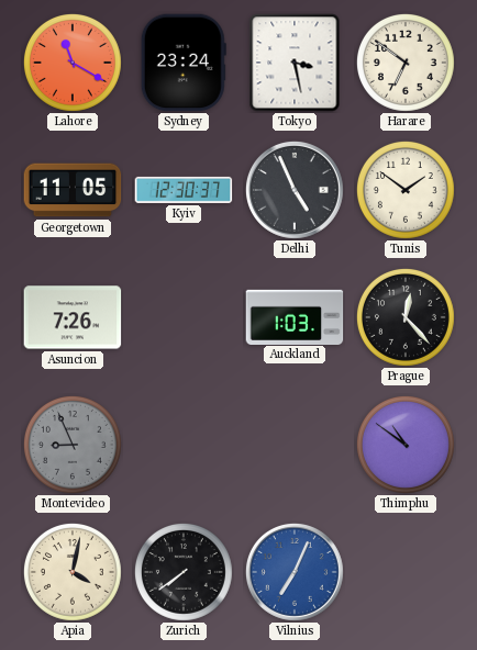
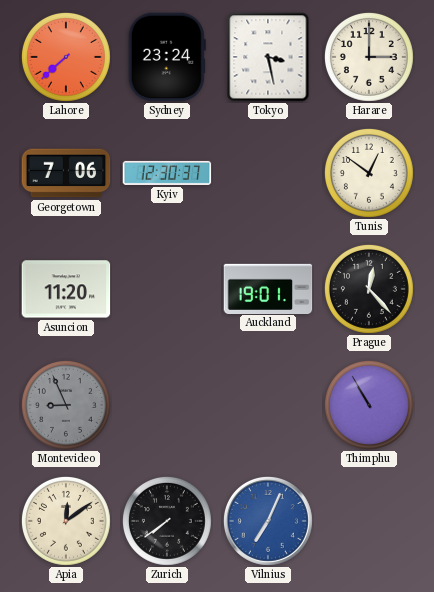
Lahore: 11:20 -> 7:38
Harare: 6:51 -> 3:00
Georgetown: 11:05 -> 7:06
Delhi: 4:56 -> none
Tunis: 1:51 -> 12:51
Asuncion: 7:26 -> 11:20
Auckland: 1:03 -> 19:01
Thimphu: 10:51 -> 10:55
Apia: 4:02 -> 12:09
